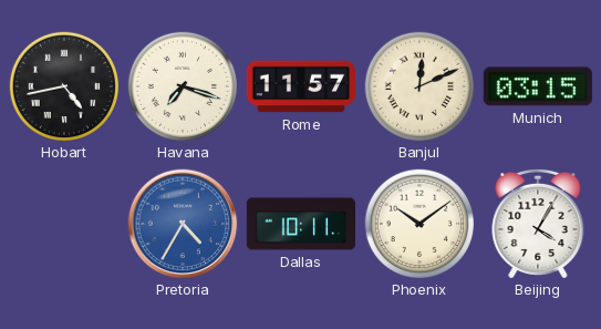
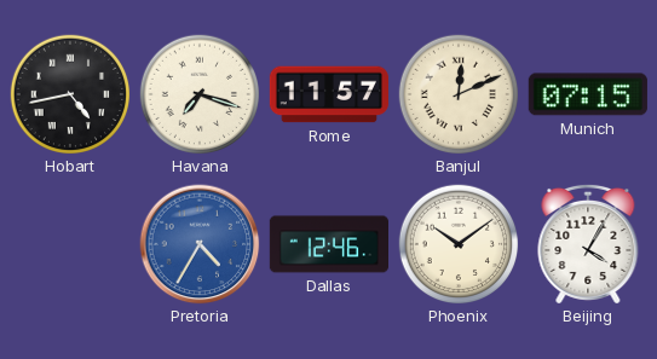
Munich: 03:15 -> 07:15
Dallas: 10:11 -> 12:46
